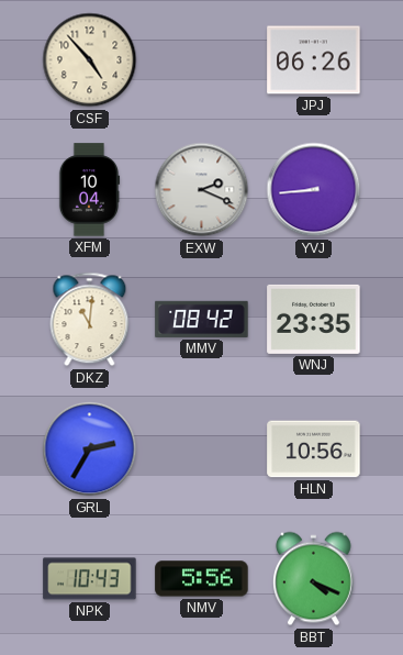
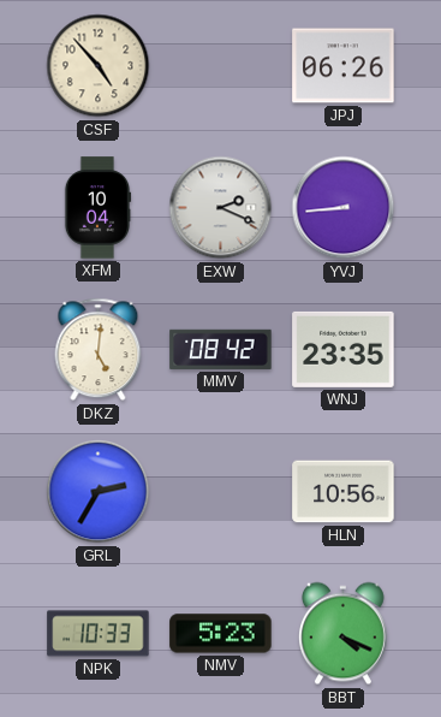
DKZ: 11:01 -> 5:01
NPK: 10:43 -> 10:33
NMV: 5:56 -> 5:23
